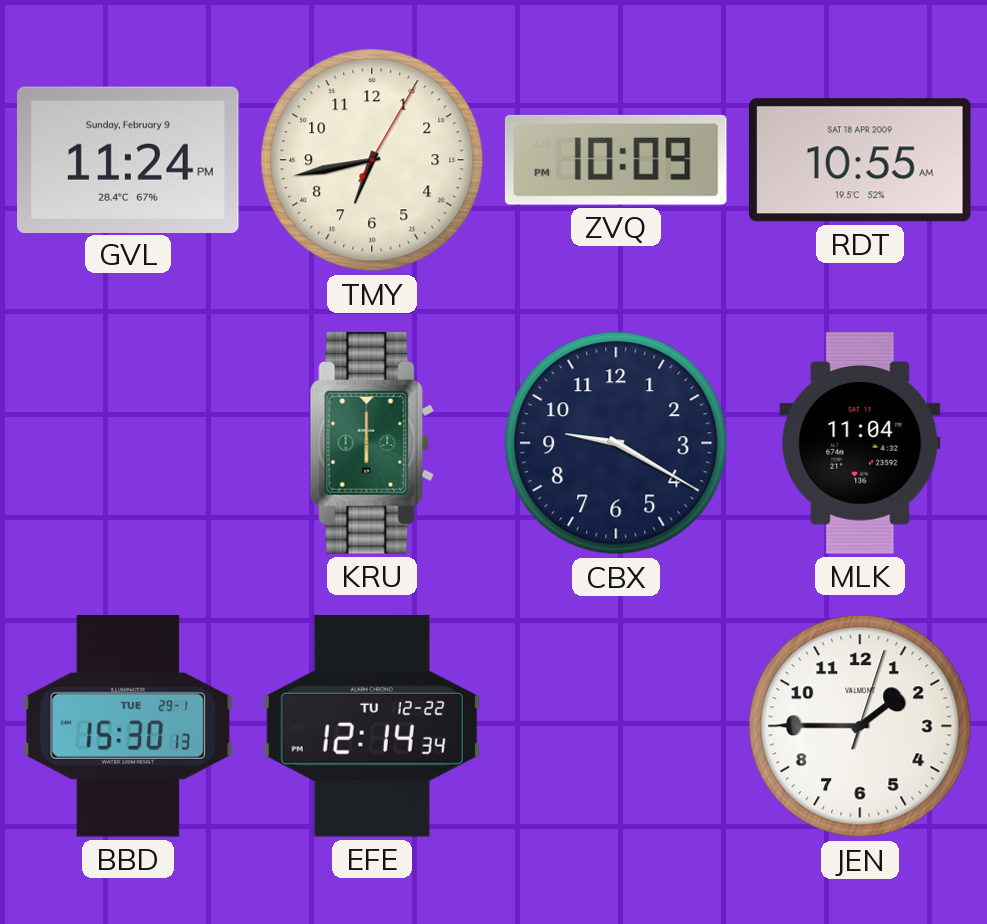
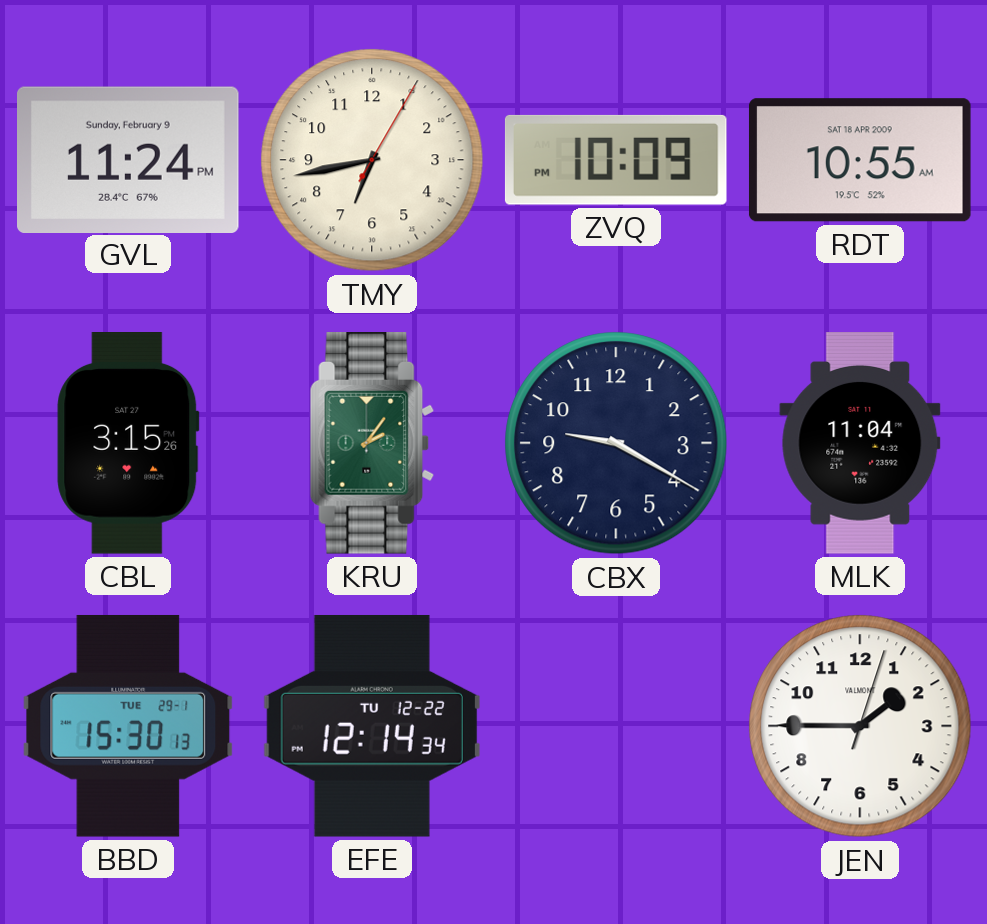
CBL: none -> 3:15
KRU: 6:00 -> 2:06
